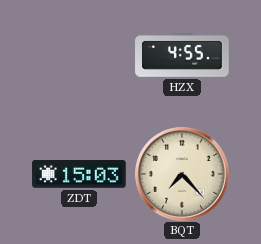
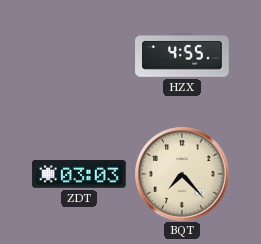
ZDT: 15:03 -> 03:03
